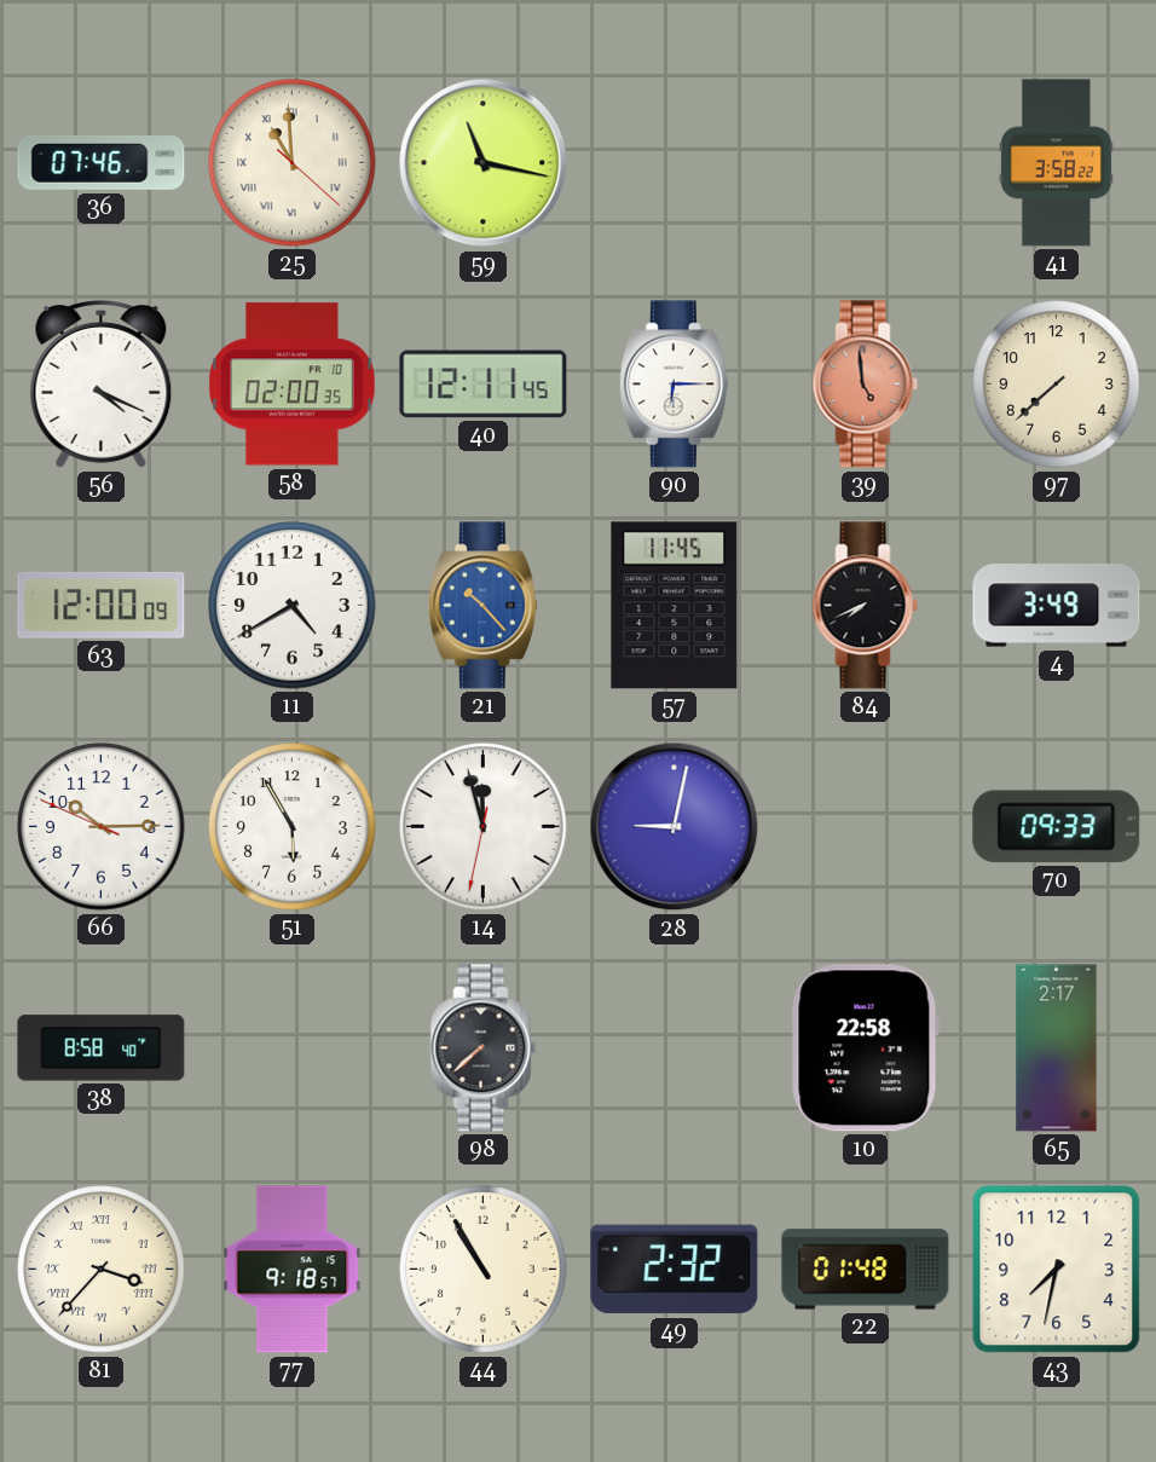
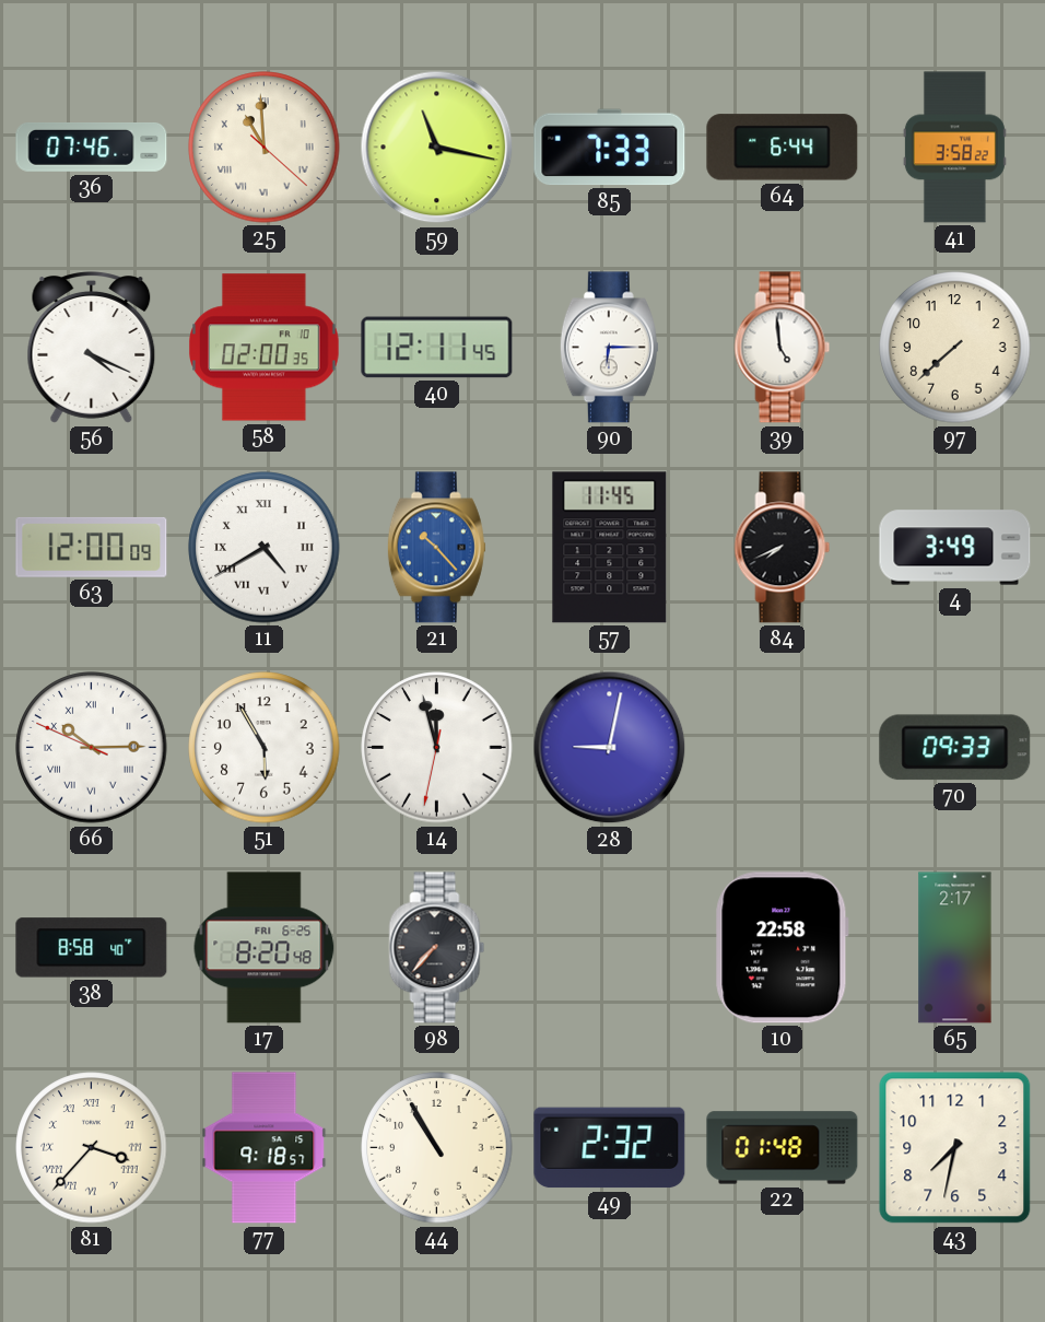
85: none -> 7:33
64: none -> 6:44
39 dial: salmon -> white
11 numerals: Arabic -> Roman
66 numerals: Arabic -> Roman
17: none -> 8:20
98: 7:38 -> 7:37
